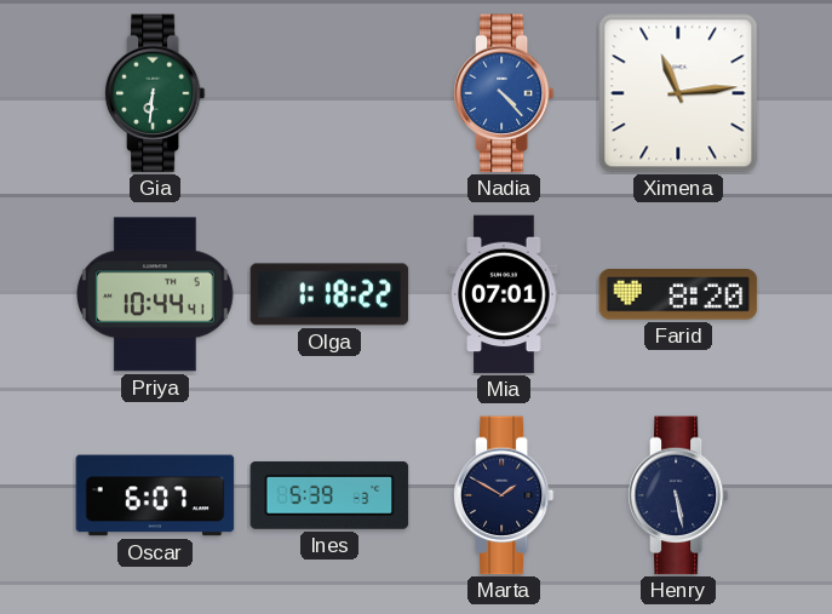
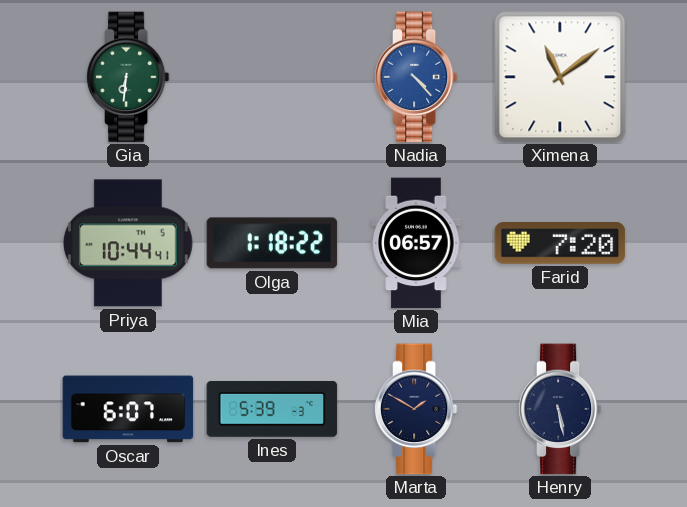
Ximena: 11:14 -> 11:09
Mia: 07:01 -> 06:57
Farid: 8:20 -> 7:20
